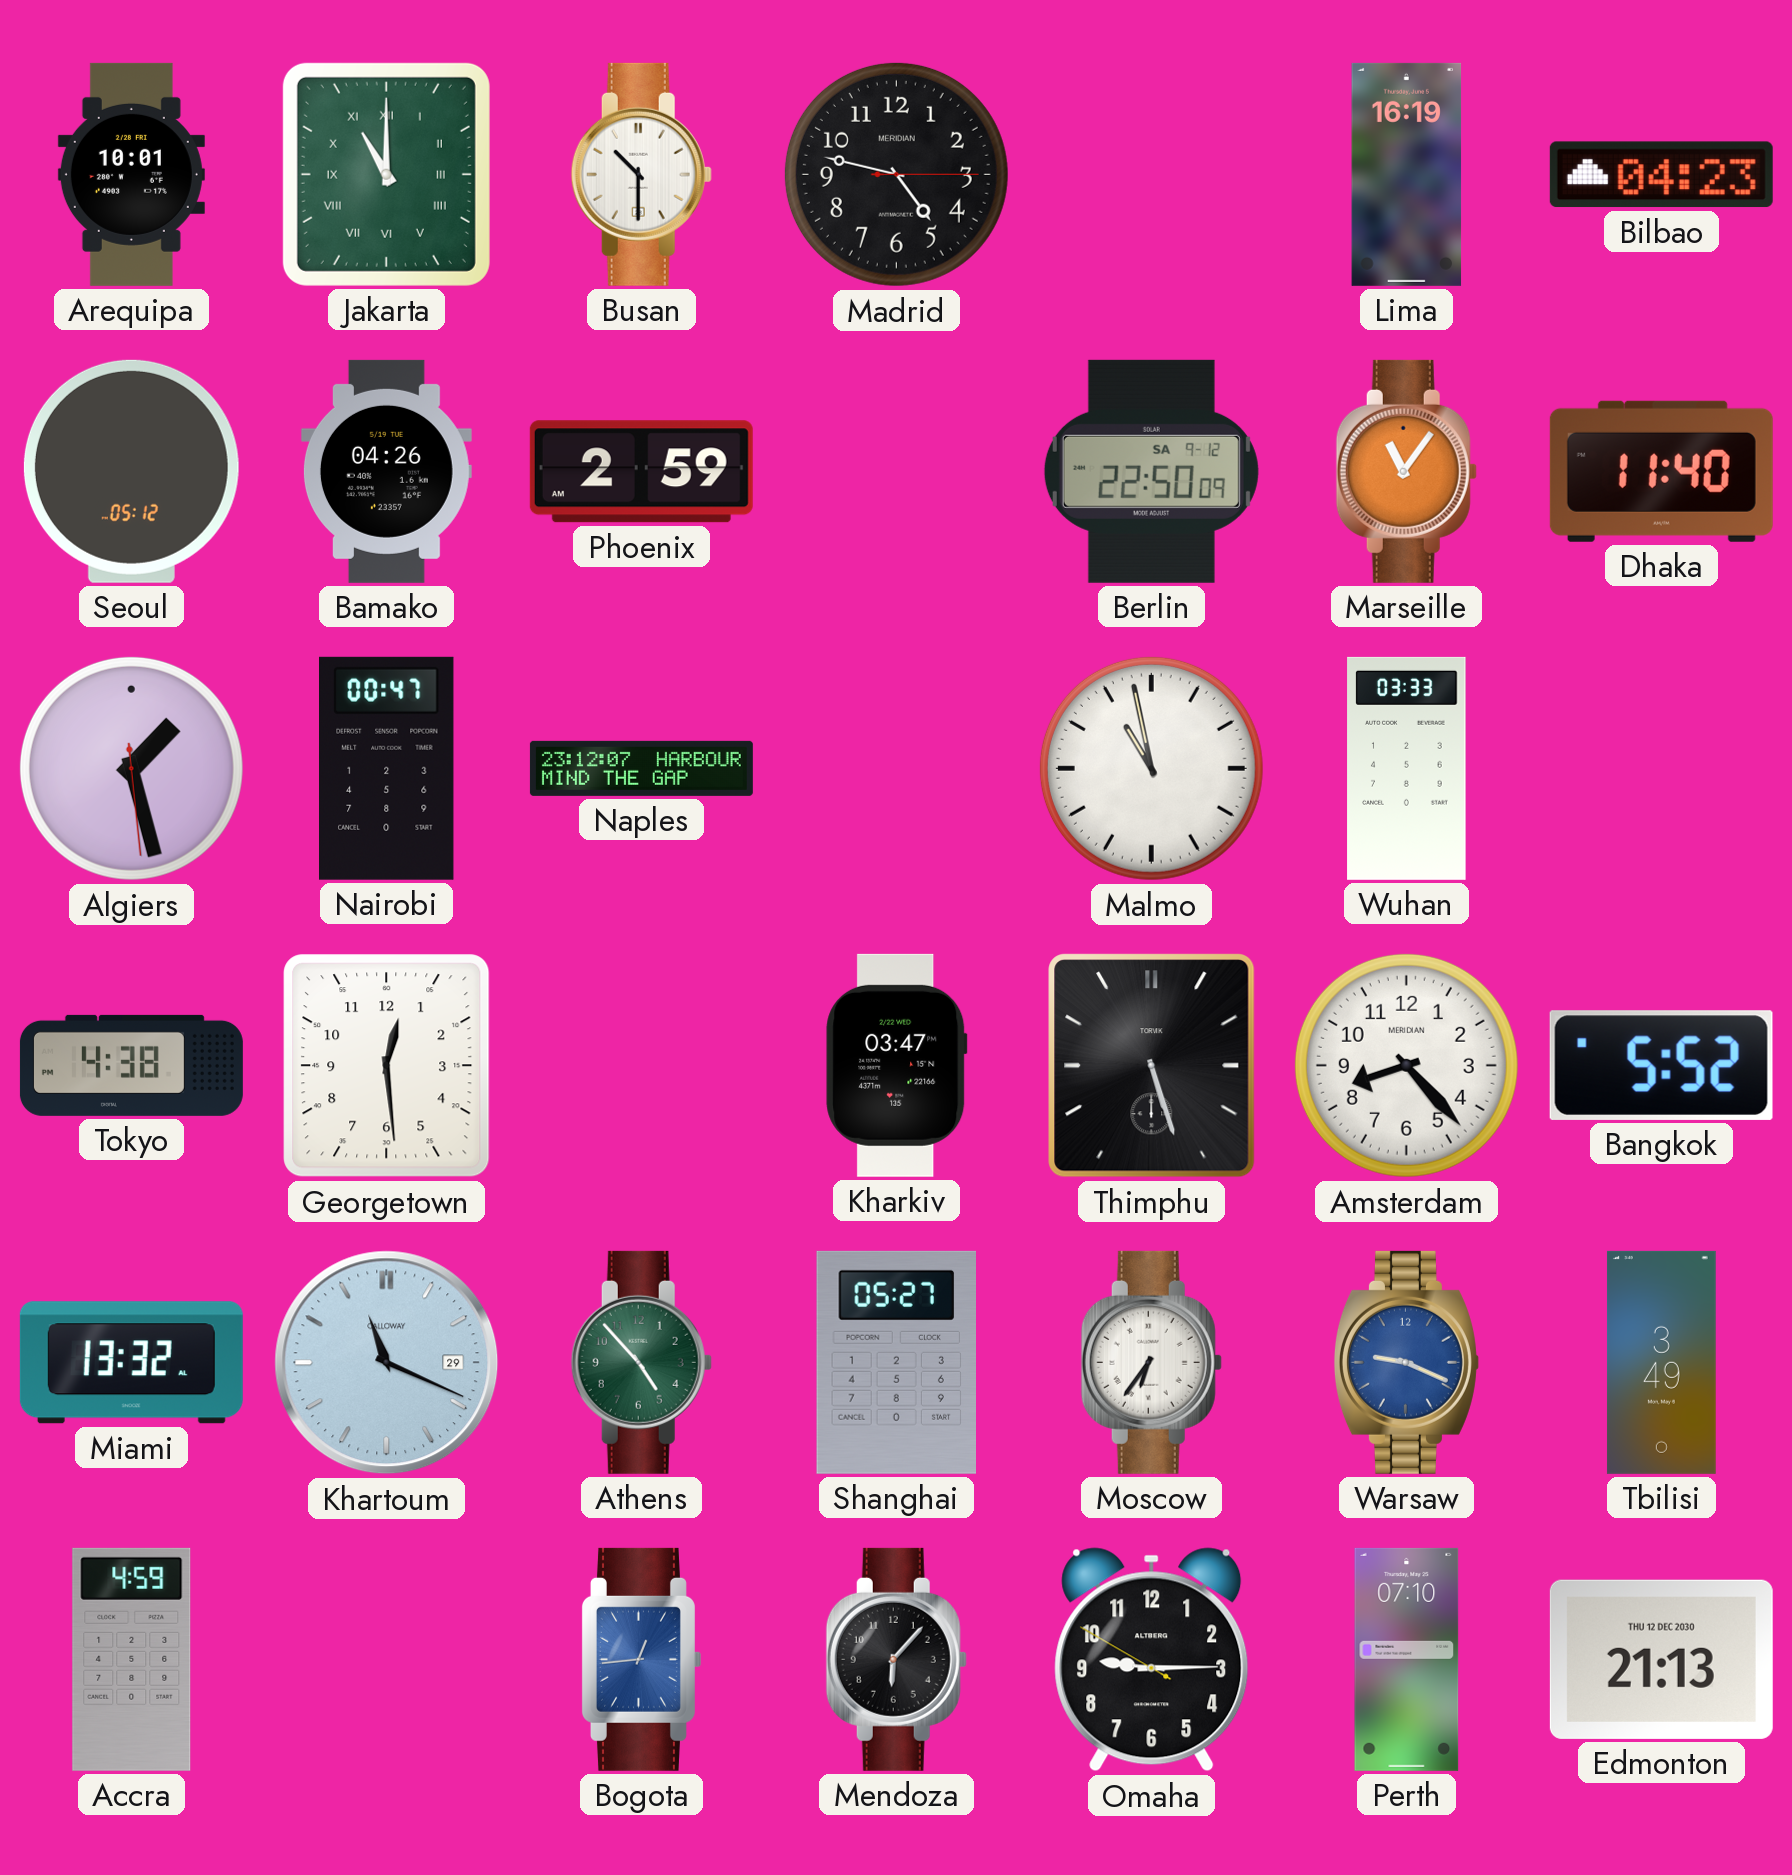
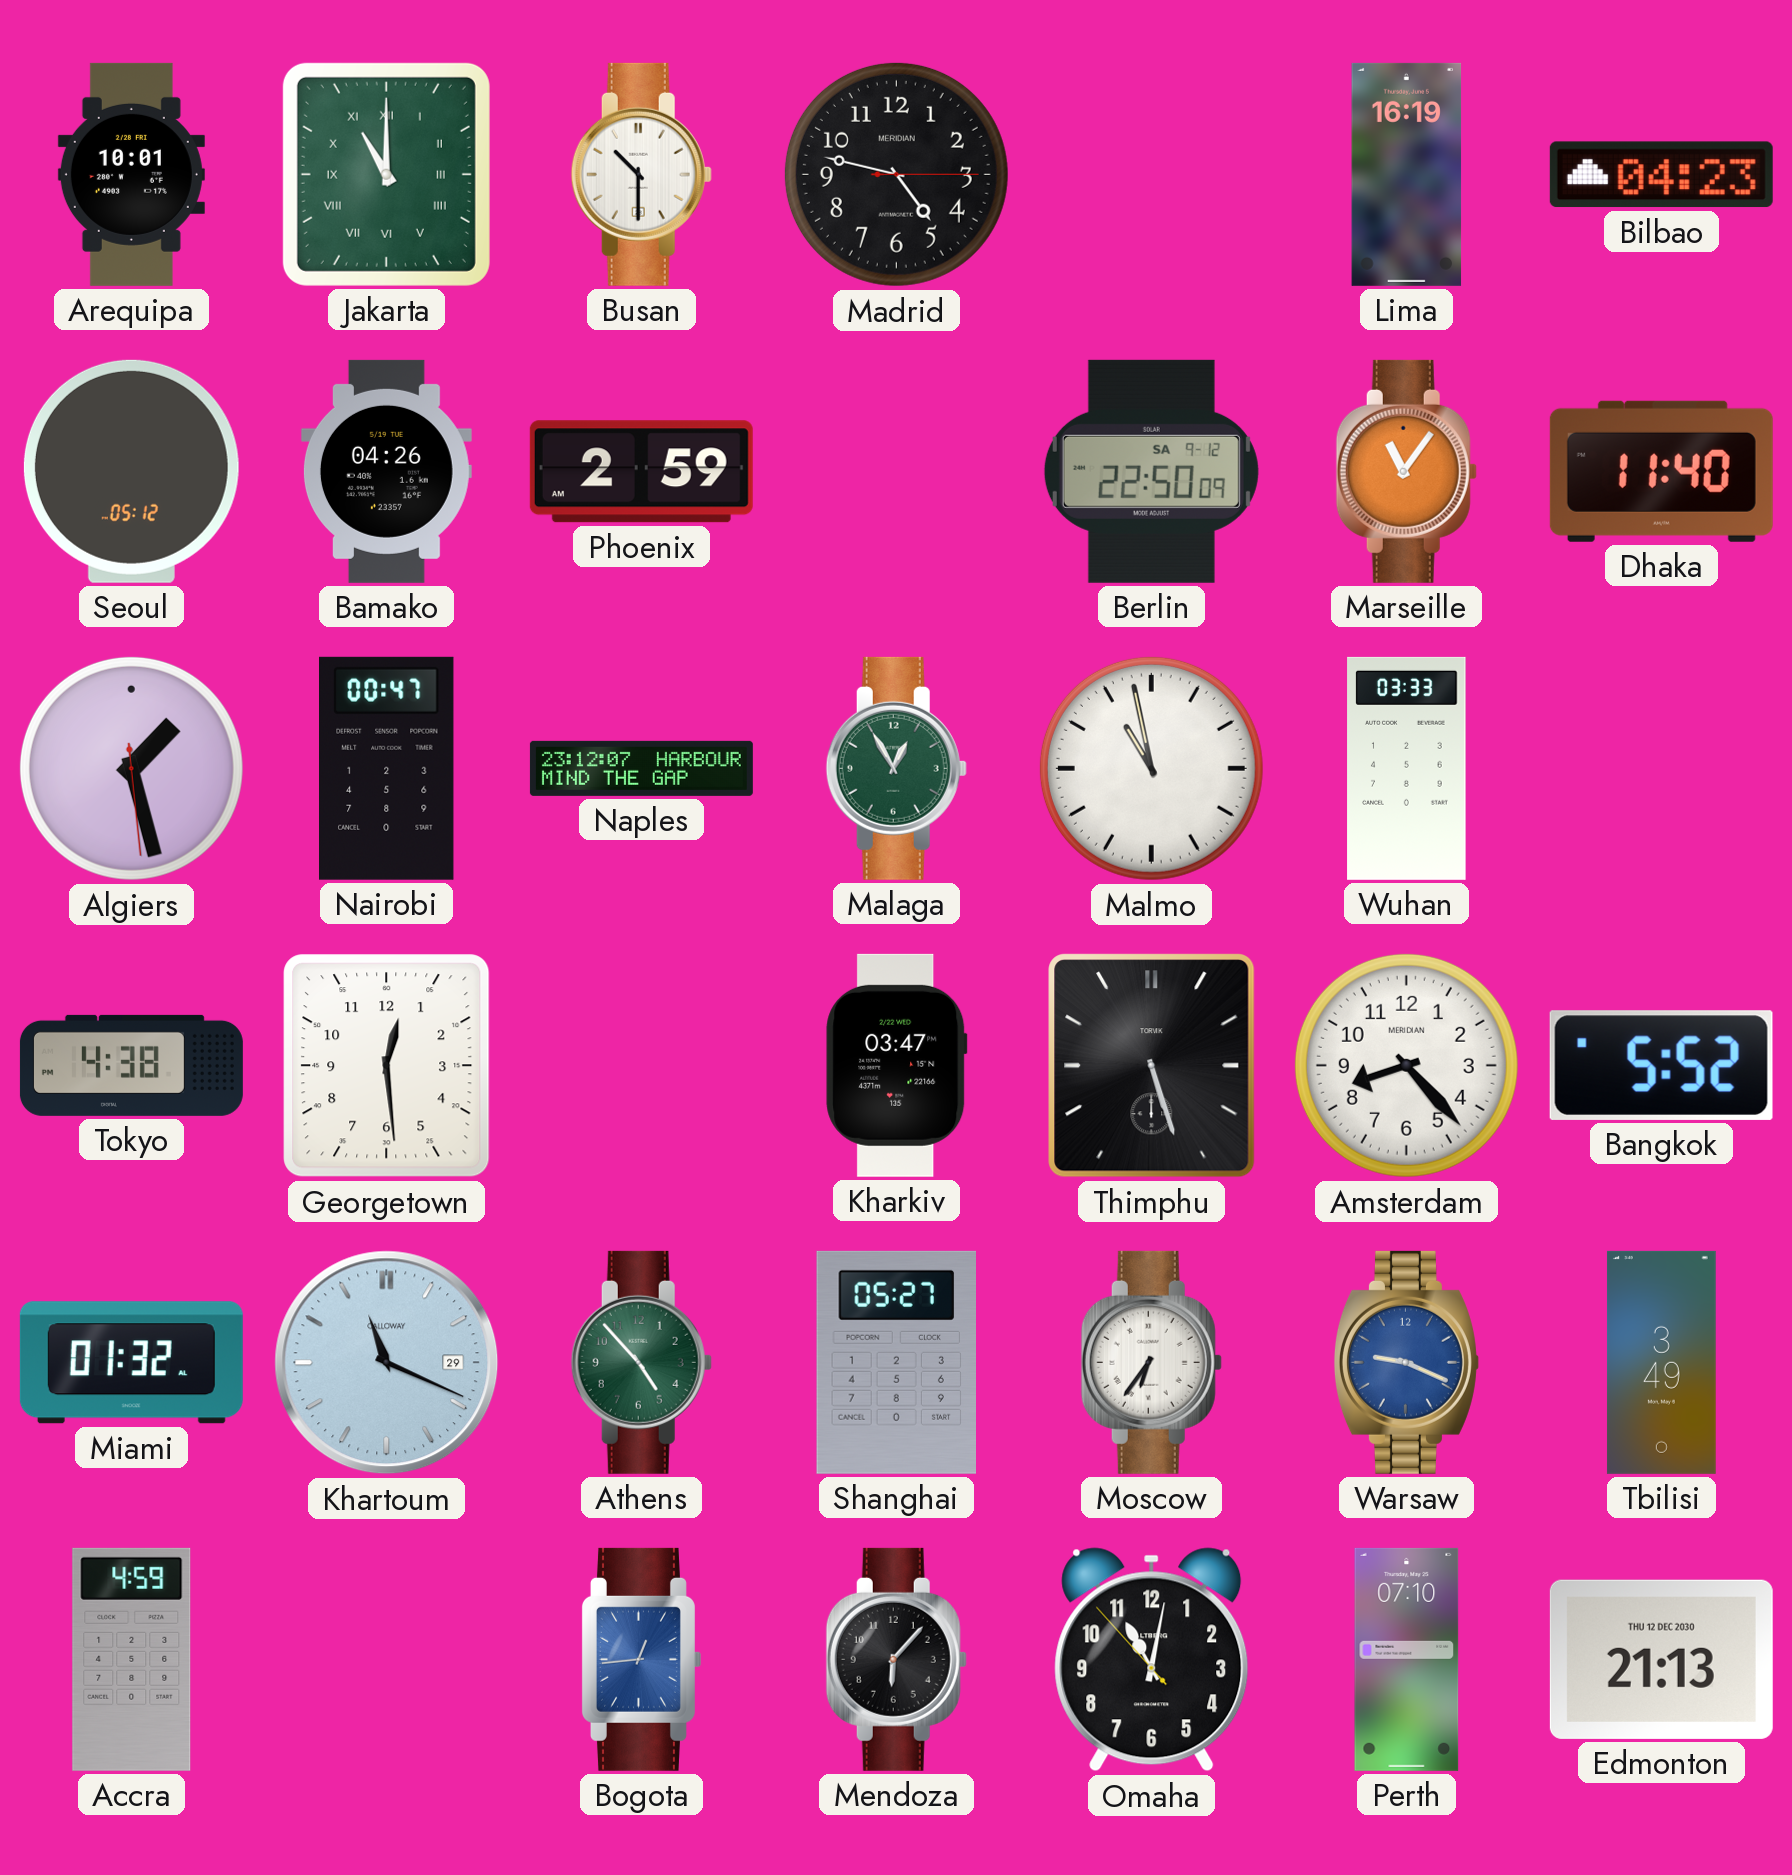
Malaga: none -> 12:55
Miami: 13:32 -> 01:32
Omaha: 9:14 -> 11:01
